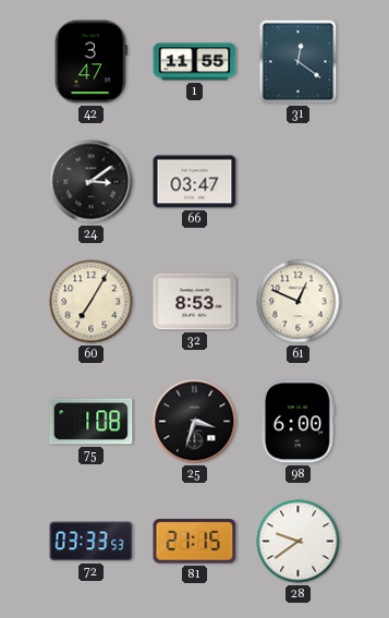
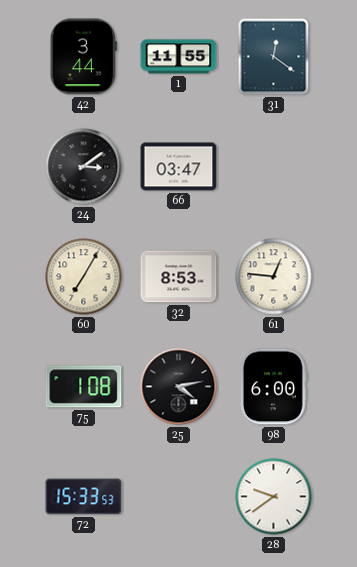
42: 3:47 -> 3:44
61: 12:49 -> 12:46
25: 3:33 -> 4:13
72: 03:33 -> 15:33
81: 21:15 -> none
